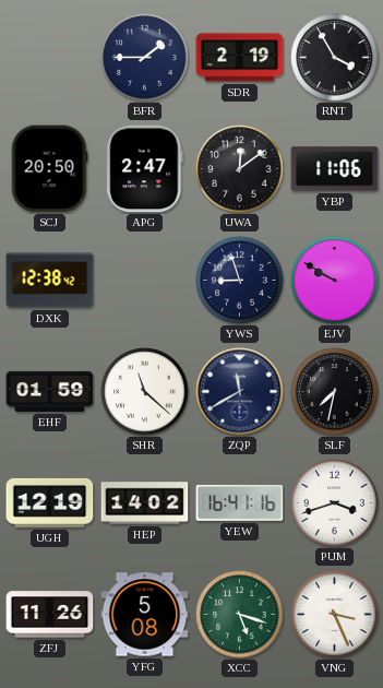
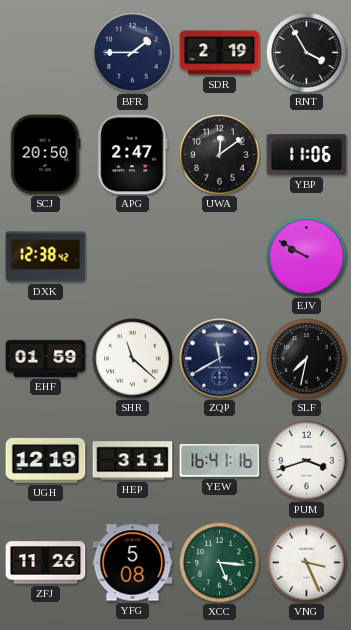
YWS: 8:57 -> none
HEP: 14:02 -> 3:11
XCC: 5:18 -> 5:16
